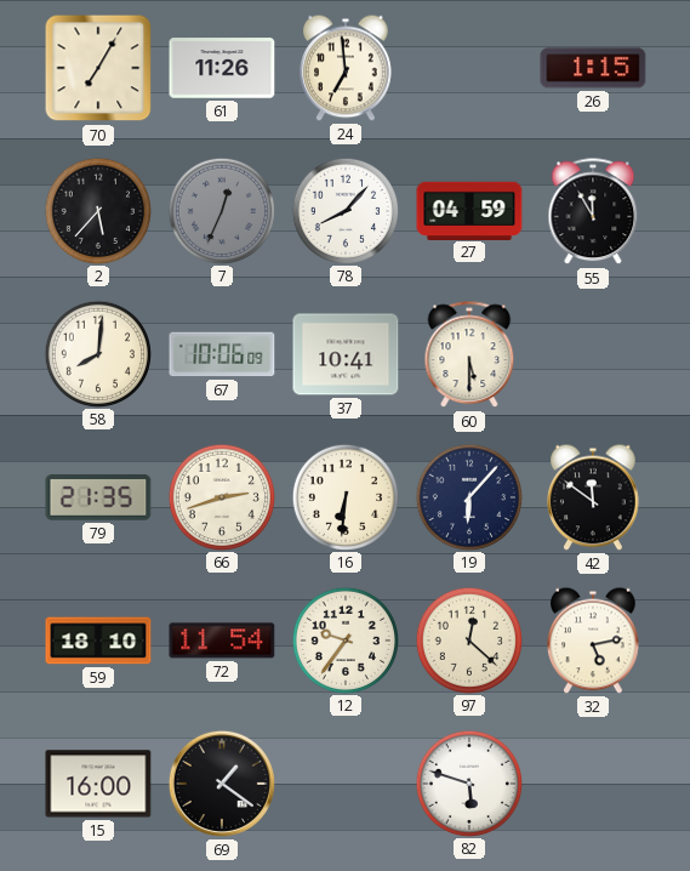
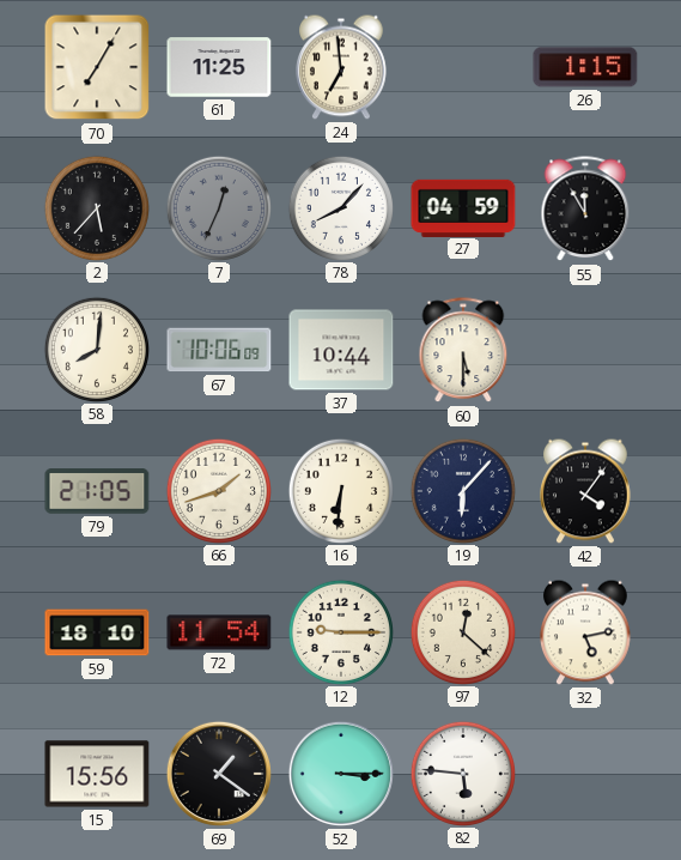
61: 11:26 -> 11:25
37: 10:41 -> 10:44
79: 21:35 -> 21:05
66: 2:42 -> 1:42
42: 11:51 -> 4:06
12: 9:36 -> 9:15
15: 16:00 -> 15:56
52: none -> 3:15
82: 5:48 -> 5:46
